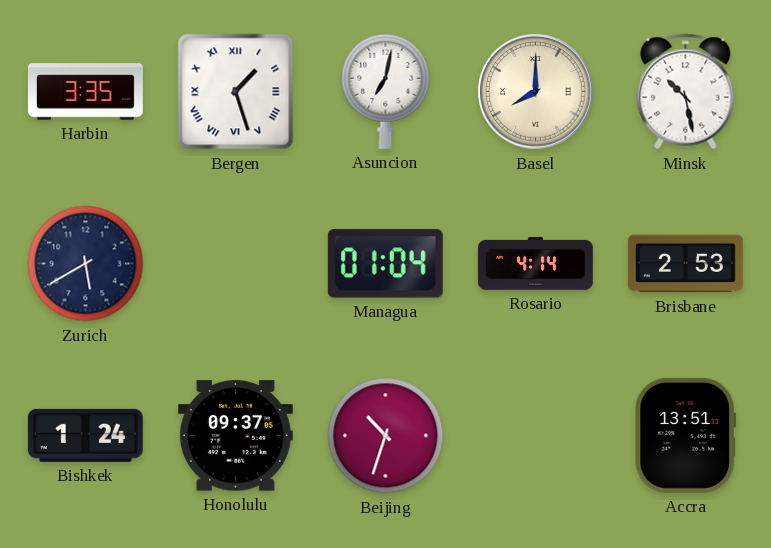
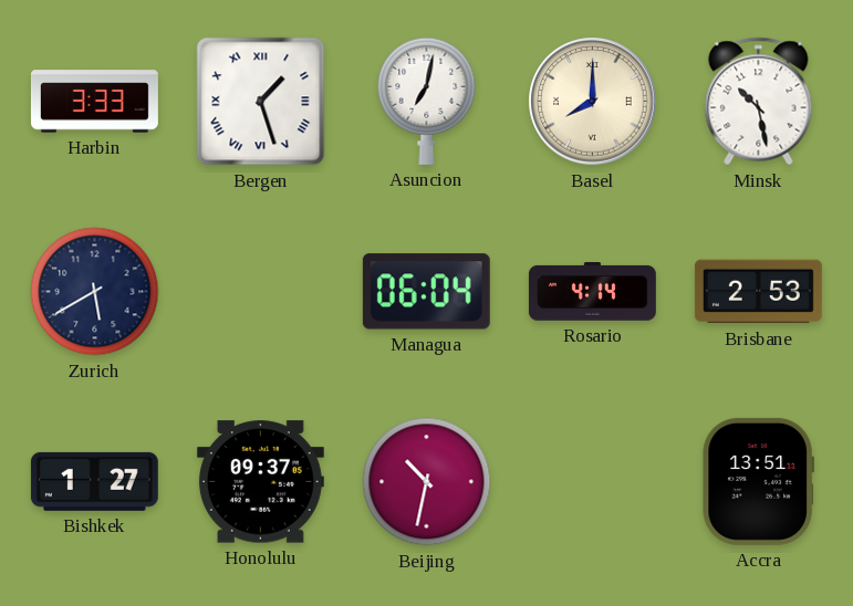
Harbin: 3:35 -> 3:33
Managua: 01:04 -> 06:04
Bishkek: 1:24 -> 1:27
Beijing: 10:33 -> 10:32
